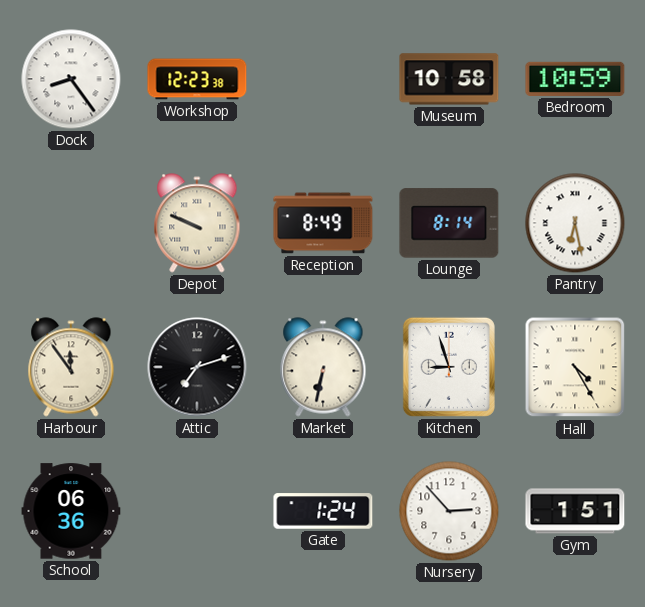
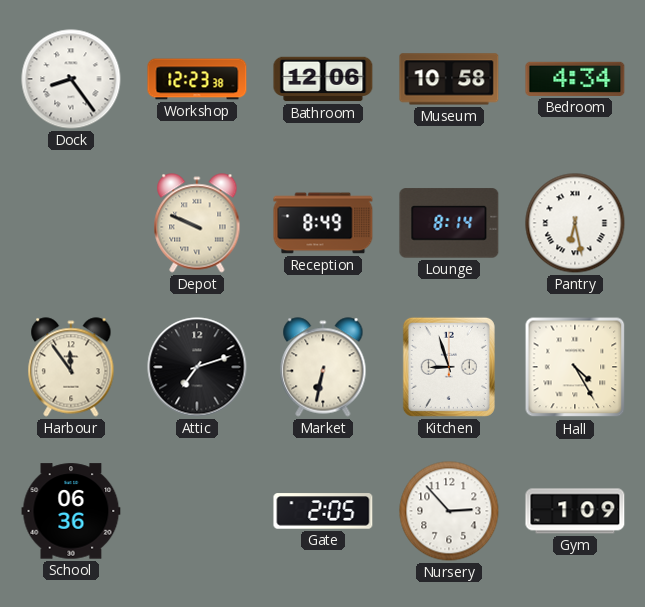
Bathroom: none -> 12:06
Bedroom: 10:59 -> 4:34
Gate: 1:24 -> 2:05
Gym: 1:51 -> 1:09
